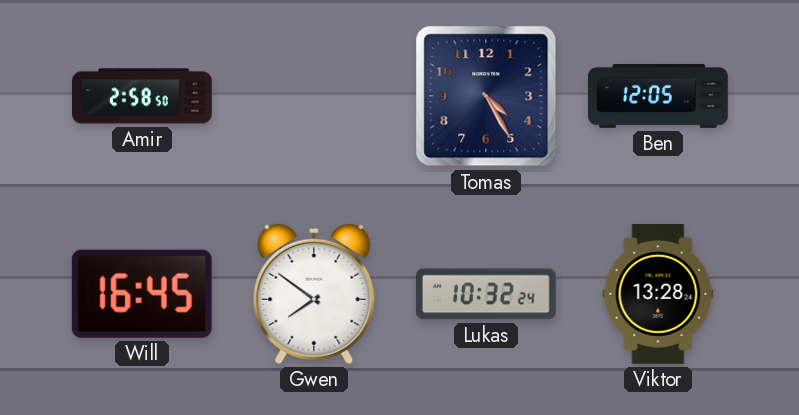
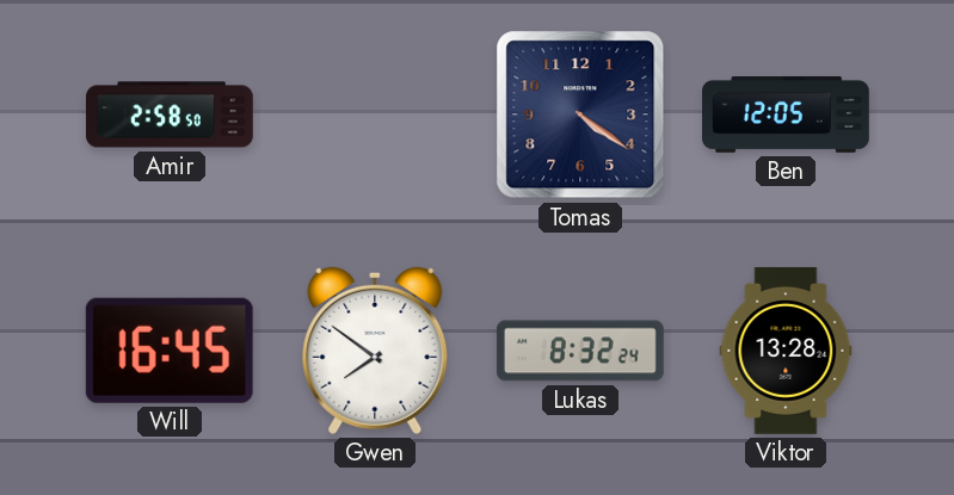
Tomas: 4:25 -> 4:21
Lukas: 10:32 -> 8:32
